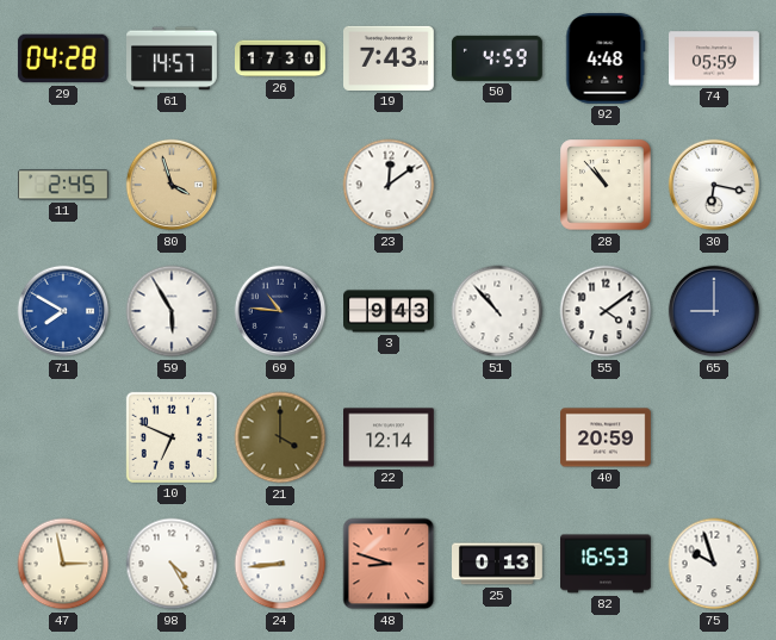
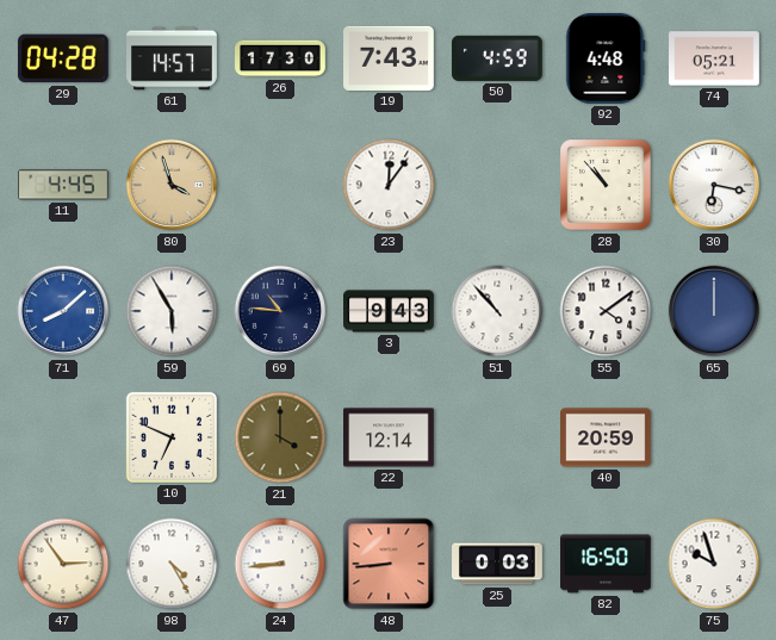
74: 05:59 -> 05:21
11: 2:45 -> 4:45
23: 12:09 -> 12:06
71: 7:50 -> 8:08
65: 9:00 -> 12:00
47: 2:58 -> 2:54
48: 8:48 -> 8:44
25: 0:13 -> 0:03
82: 16:53 -> 16:50
